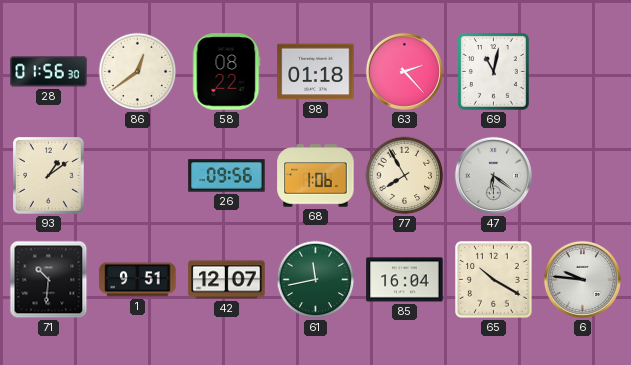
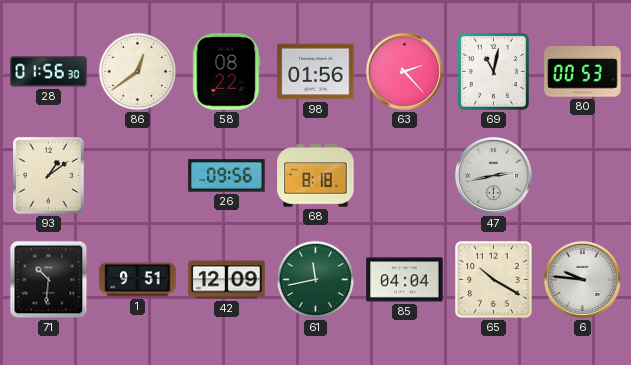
98: 01:18 -> 01:56
80: none -> 00:53
68: 1:06 -> 8:18
77: 7:55 -> none
47: 6:21 -> 2:43
42: 12:07 -> 12:09
85: 16:04 -> 04:04
